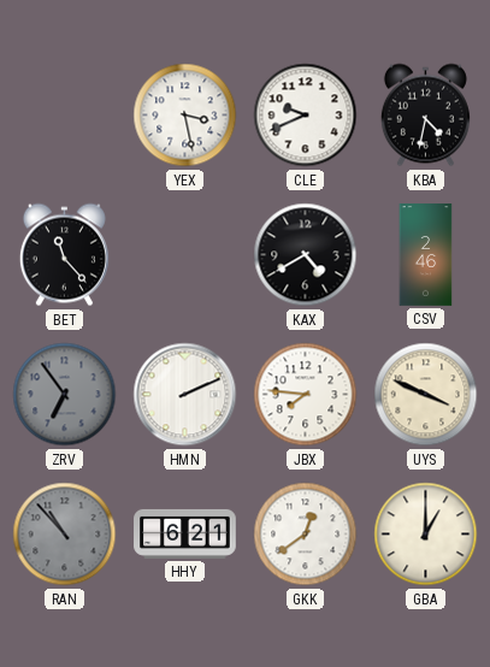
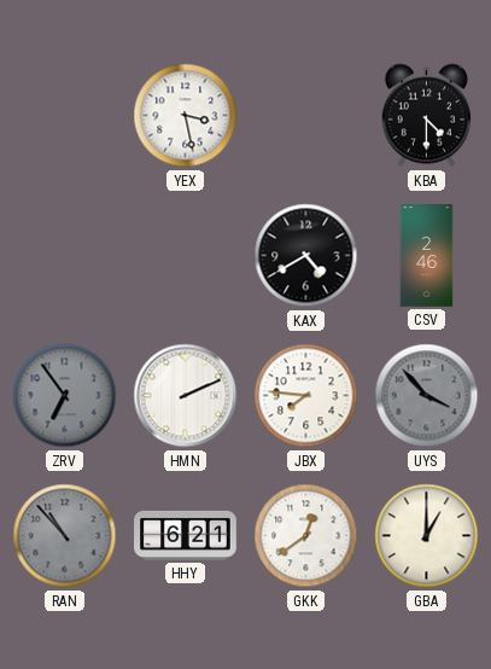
CLE: 9:41 -> none
KBA: 4:32 -> 4:30
BET: 11:23 -> none
UYS: 3:49 -> 3:53
UYS dial: cream -> grey
